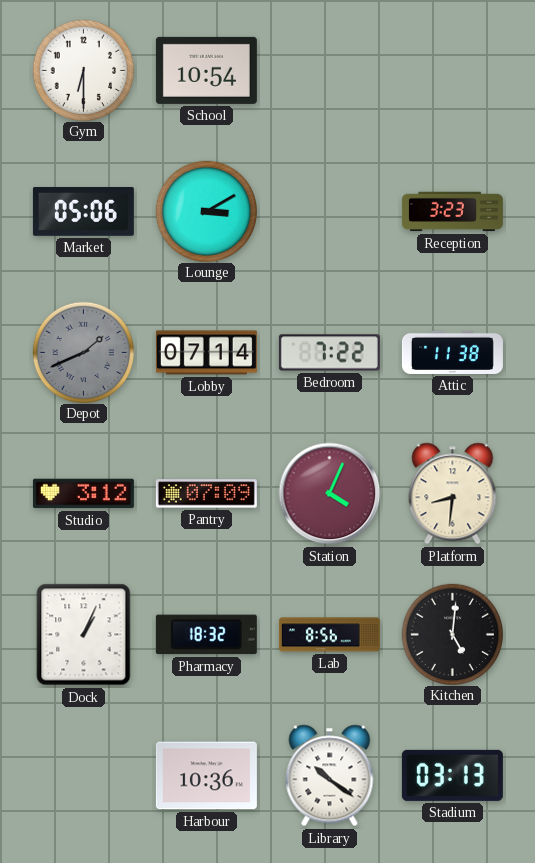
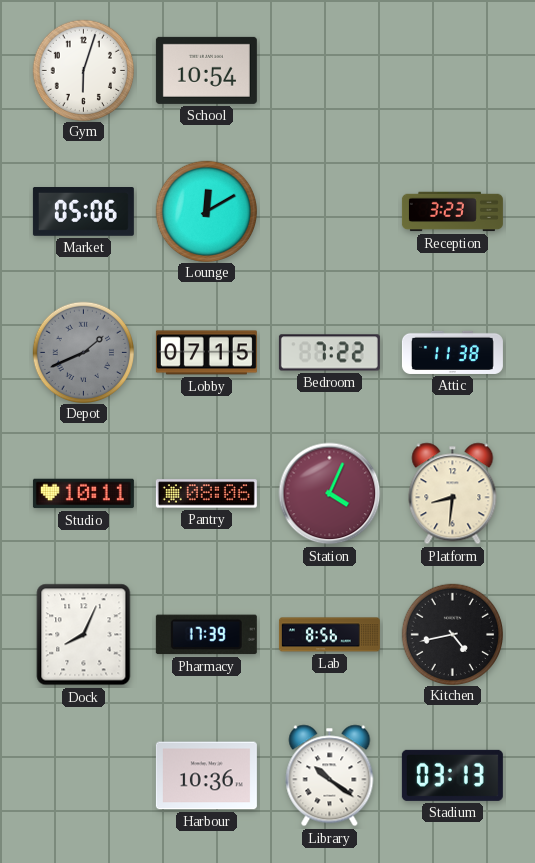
Gym: 6:30 -> 6:03
Lounge: 3:10 -> 12:10
Lobby: 07:14 -> 07:15
Studio: 3:12 -> 10:11
Pantry: 07:09 -> 08:06
Dock: 1:04 -> 8:04
Pharmacy: 18:32 -> 17:39
Kitchen: 5:01 -> 4:43
